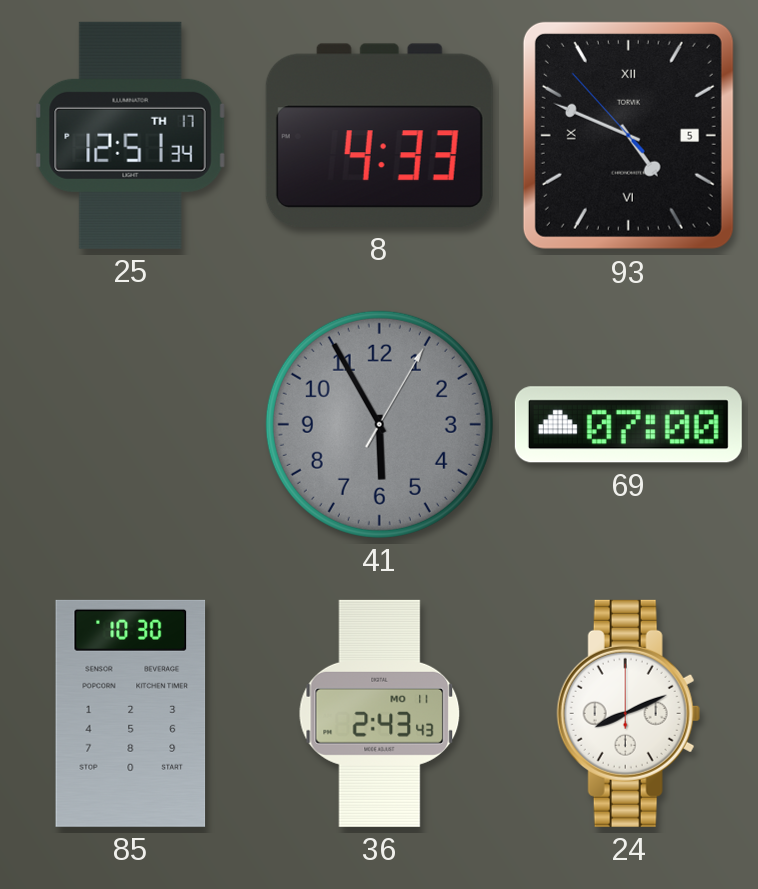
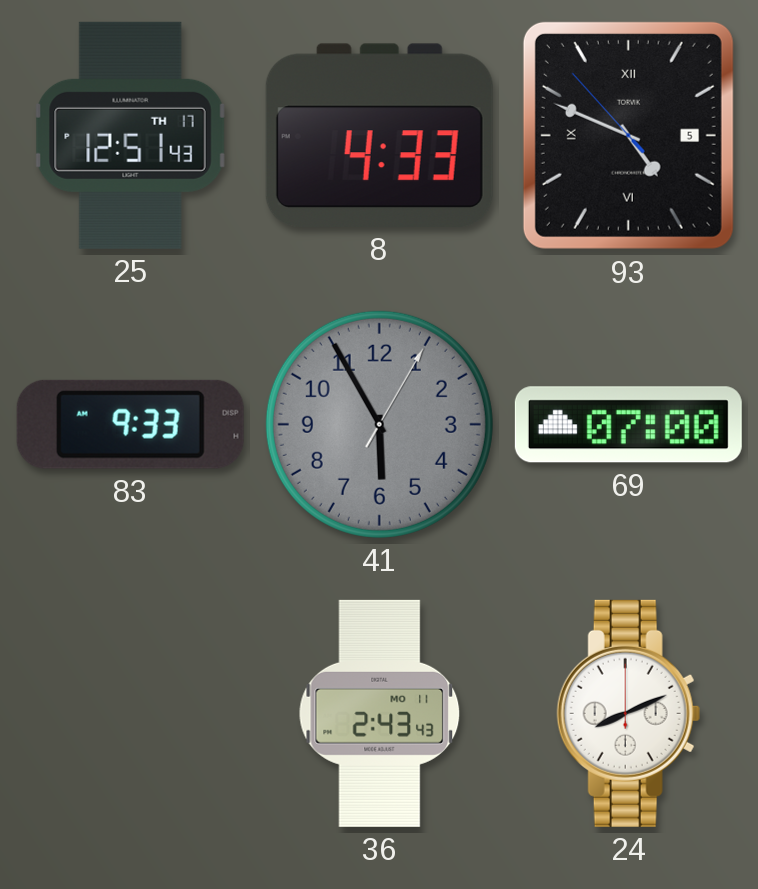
25: 12:51:34 -> 12:51:43
83: none -> 9:33
85: 10:30 -> none
